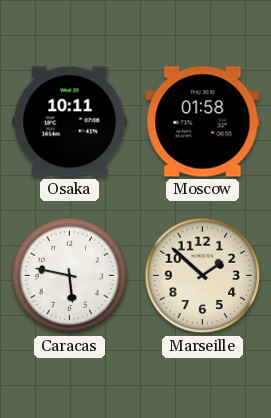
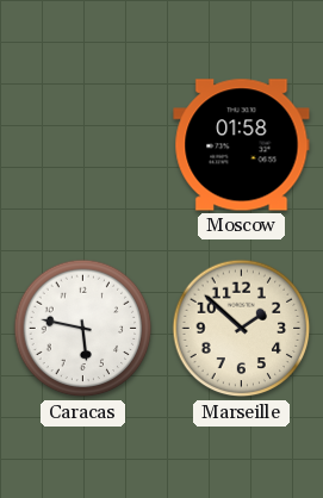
Osaka: 10:11 -> none
